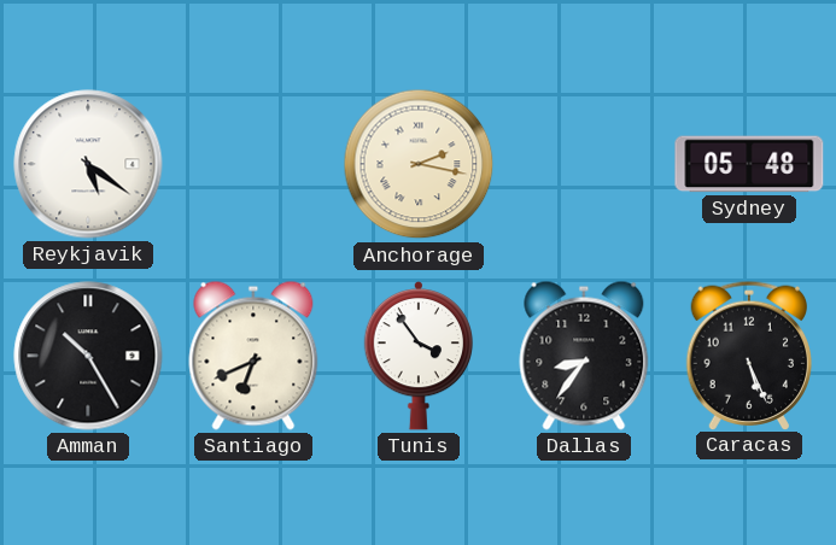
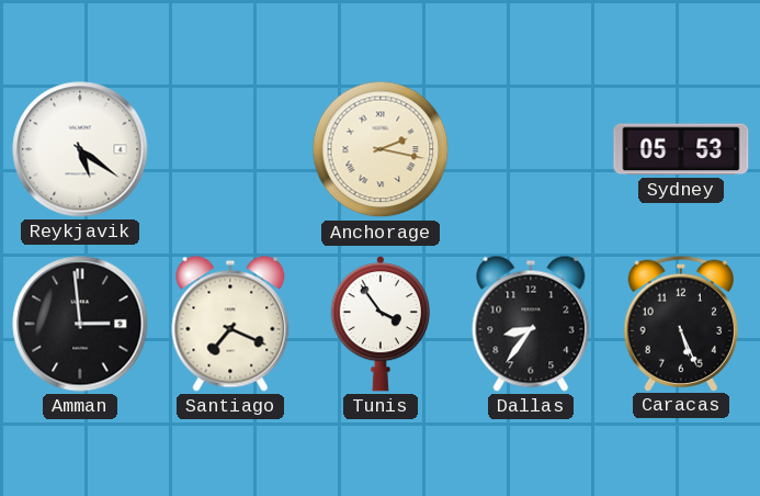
Sydney: 05:48 -> 05:53
Amman: 10:25 -> 2:59
Santiago: 6:41 -> 7:19
